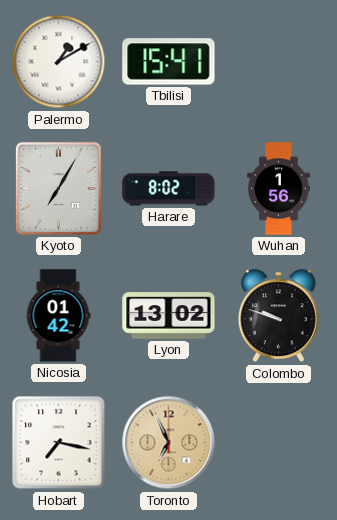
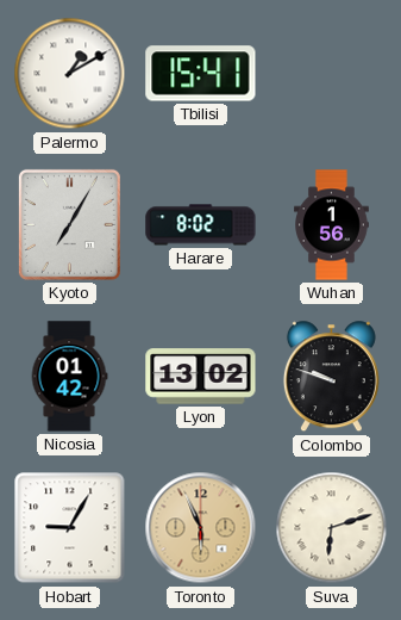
Hobart: 7:17 -> 9:05
Toronto: 6:56 -> 5:56
Suva: none -> 6:12
